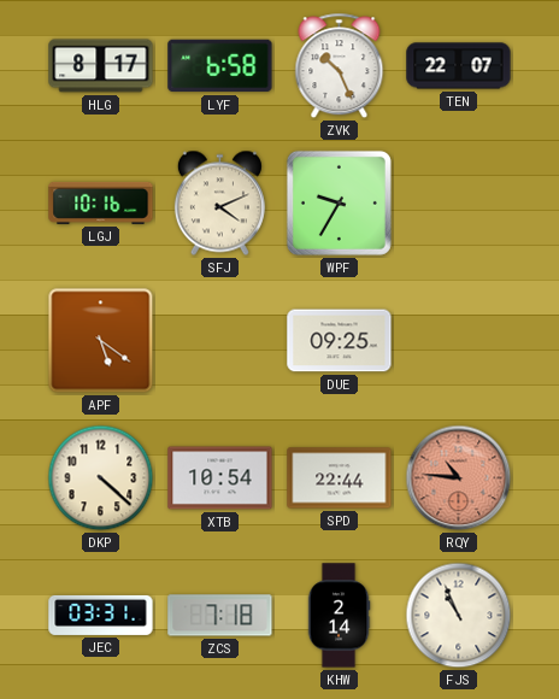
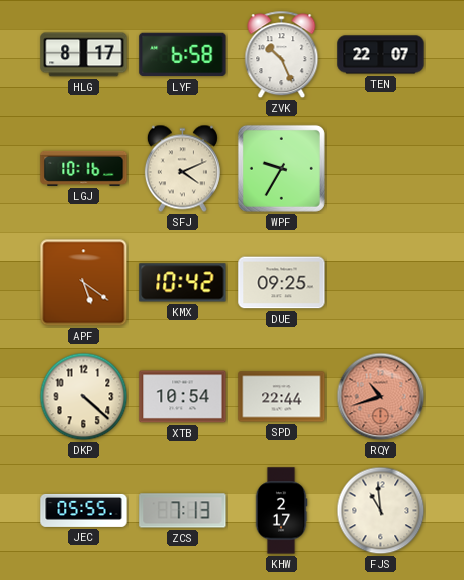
KMX: none -> 10:42
RQY: 10:46 -> 10:42
JEC: 03:31 -> 05:55
ZCS: 7:18 -> 7:13
KHW: 2:14 -> 2:17
FJS: 10:56 -> 10:59
